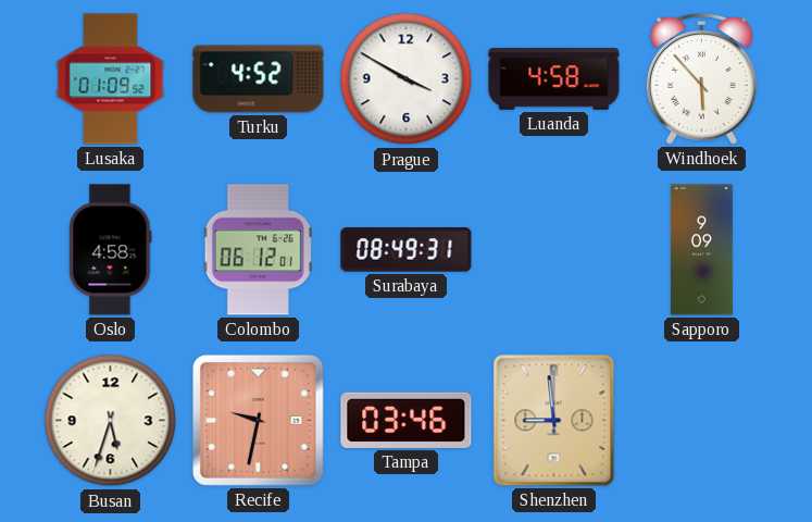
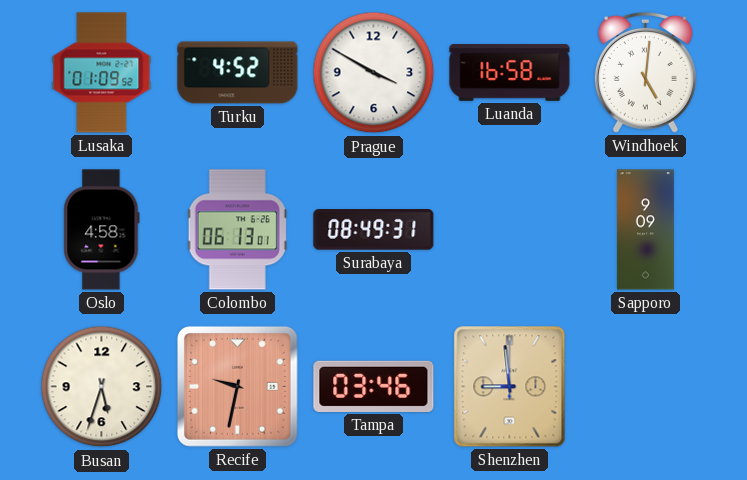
Luanda: 4:58 -> 16:58
Windhoek: 5:53 -> 5:01
Colombo: 06:12 -> 06:13
